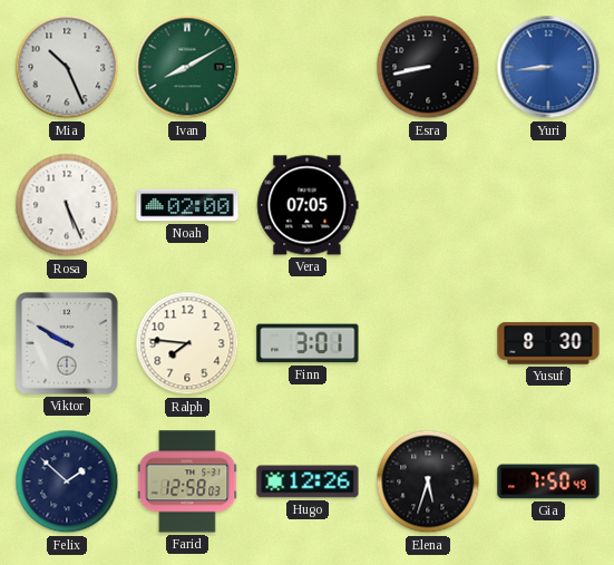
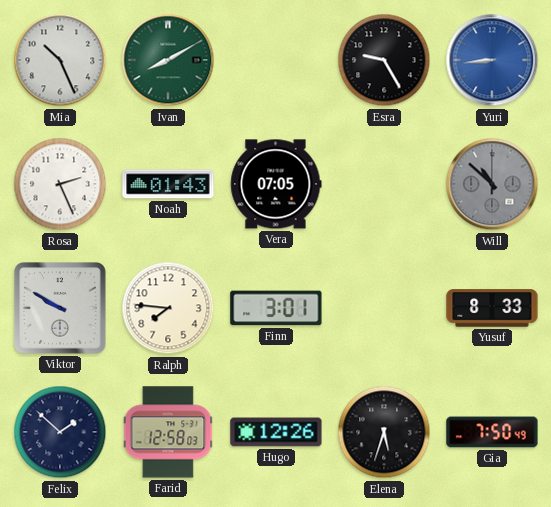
Esra: 8:43 -> 9:25
Rosa: 5:26 -> 2:26
Noah: 02:00 -> 01:43
Will: none -> 10:52
Yusuf: 8:30 -> 8:33
